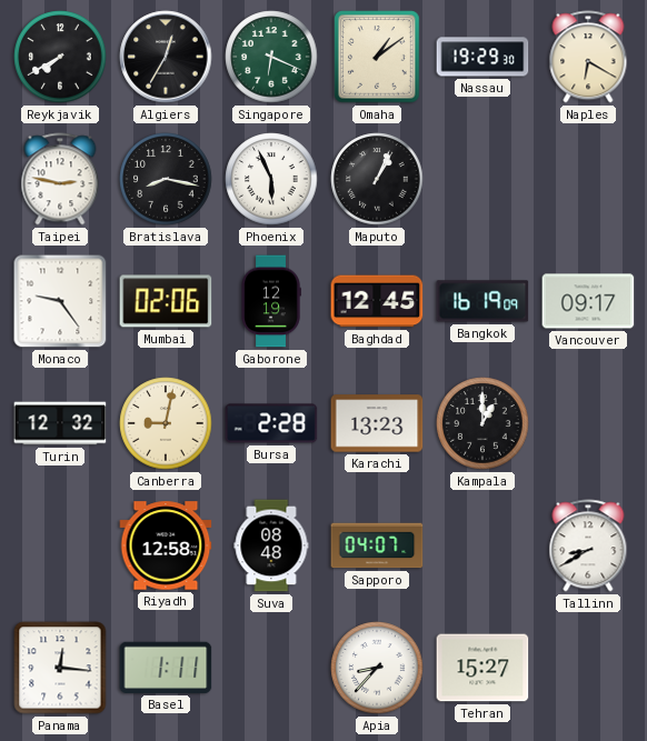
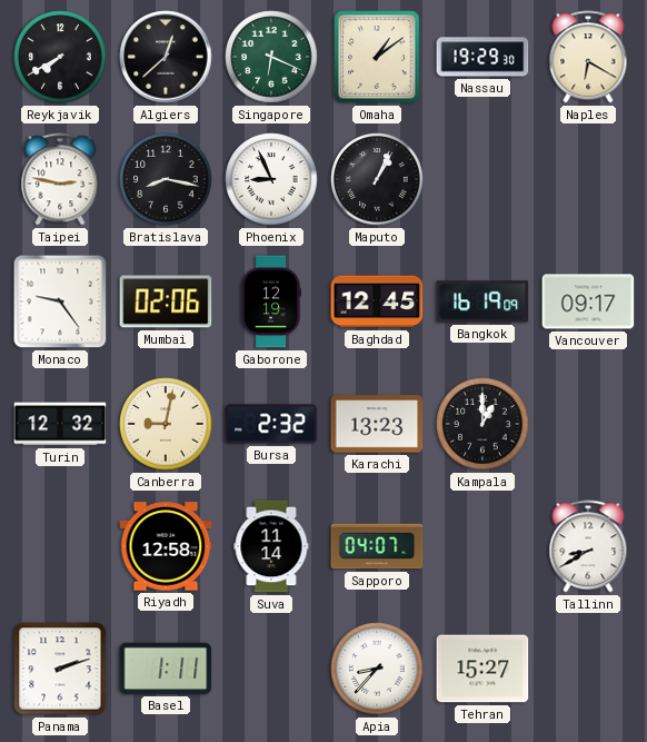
Algiers: 12:35 -> 12:38
Phoenix: 5:56 -> 8:56
Bursa: 2:28 -> 2:32
Suva: 08:48 -> 11:14
Panama: 12:16 -> 2:12
